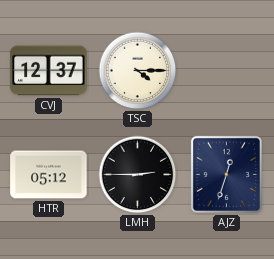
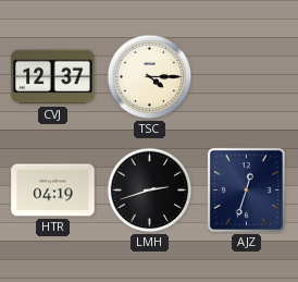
HTR: 05:12 -> 04:19
LMH: 2:45 -> 2:42
